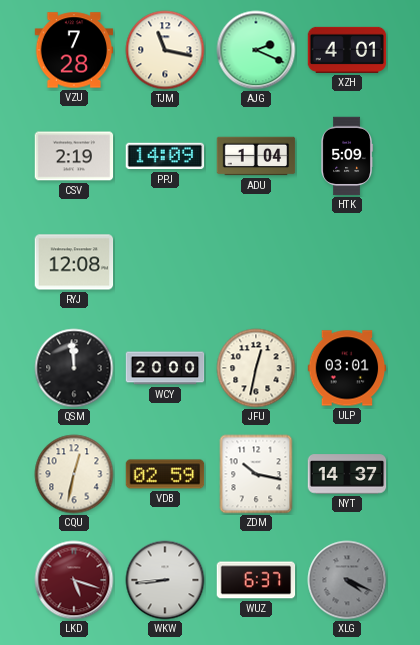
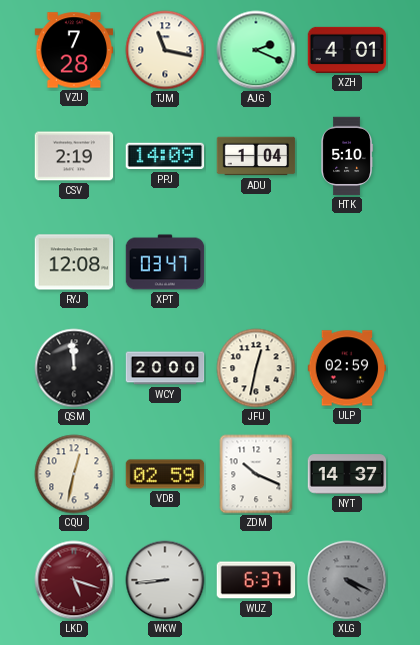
HTK: 5:09 -> 5:10
XPT: none -> 03:47
ULP: 03:01 -> 02:59
ZDM: 10:17 -> 10:19
